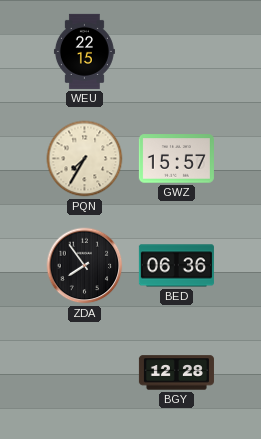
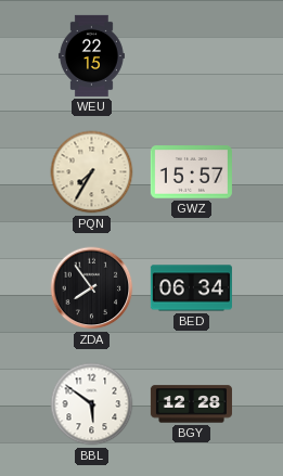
BED: 06:36 -> 06:34
BBL: none -> 5:51
